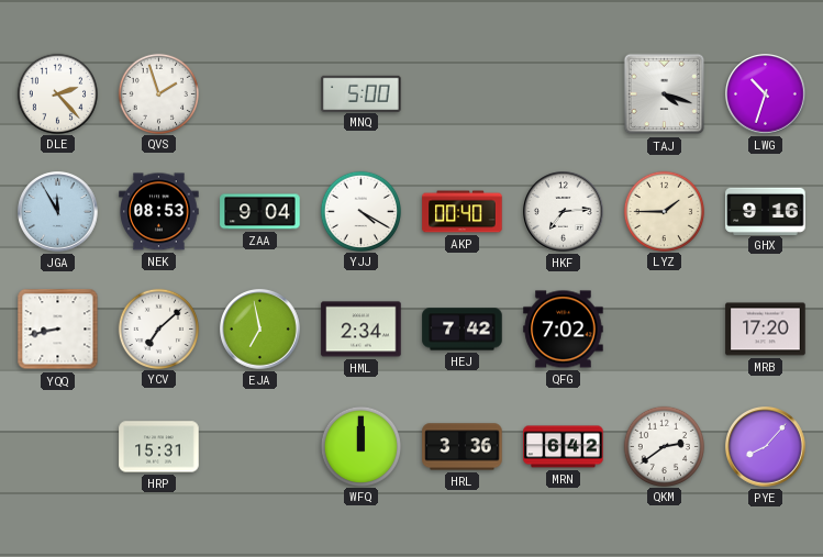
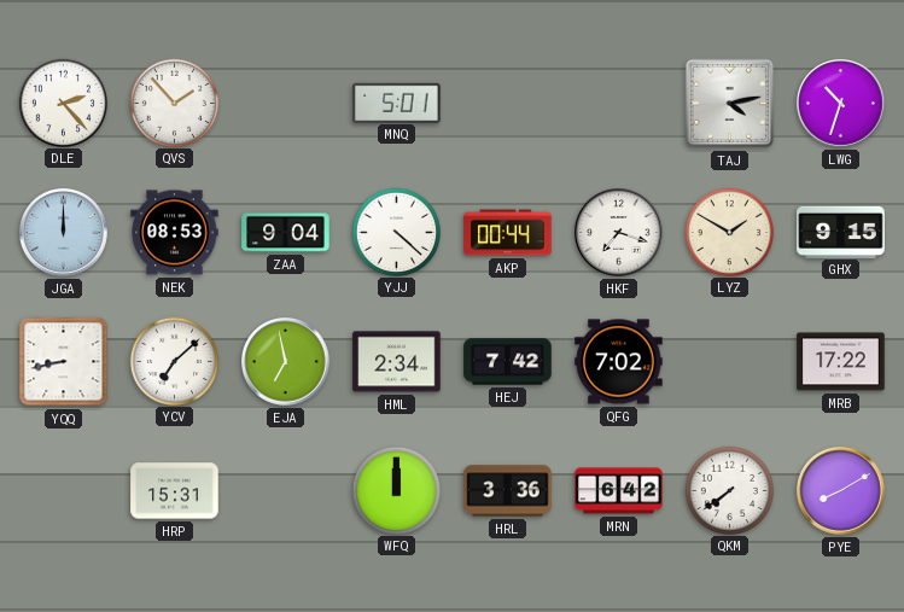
QVS: 1:57 -> 1:53
MNQ: 5:00 -> 5:01
TAJ: 4:18 -> 4:13
JGA: 11:55 -> 12:00
YJJ: 4:20 -> 4:22
AKP: 00:40 -> 00:44
HKF: 7:14 -> 7:18
LYZ: 1:45 -> 1:50
GHX: 9:16 -> 9:15
MRB: 17:20 -> 17:22
QKM: 2:39 -> 7:39
PYE: 8:07 -> 8:10
